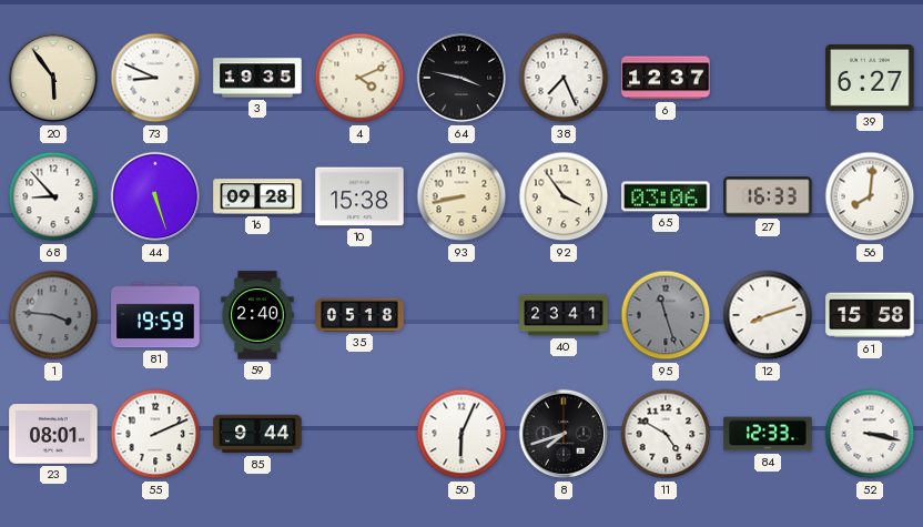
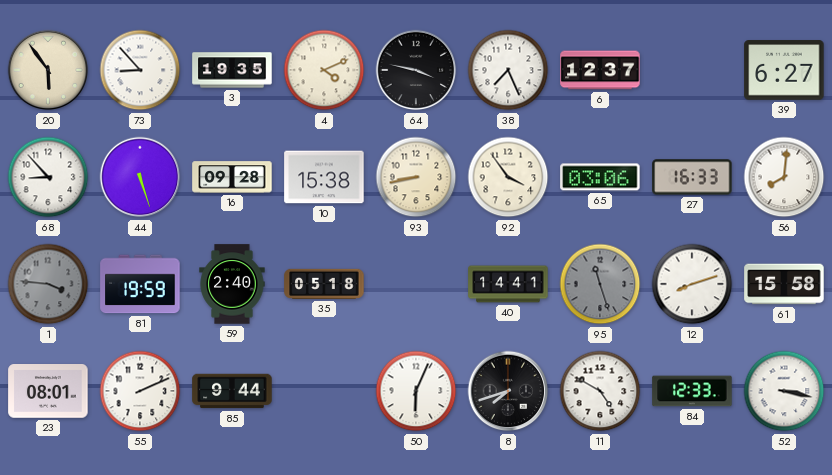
73: 8:49 -> 8:53
40: 23:41 -> 14:41
